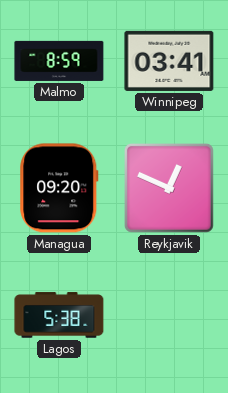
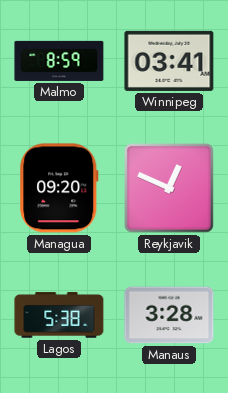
Manaus: none -> 3:28
